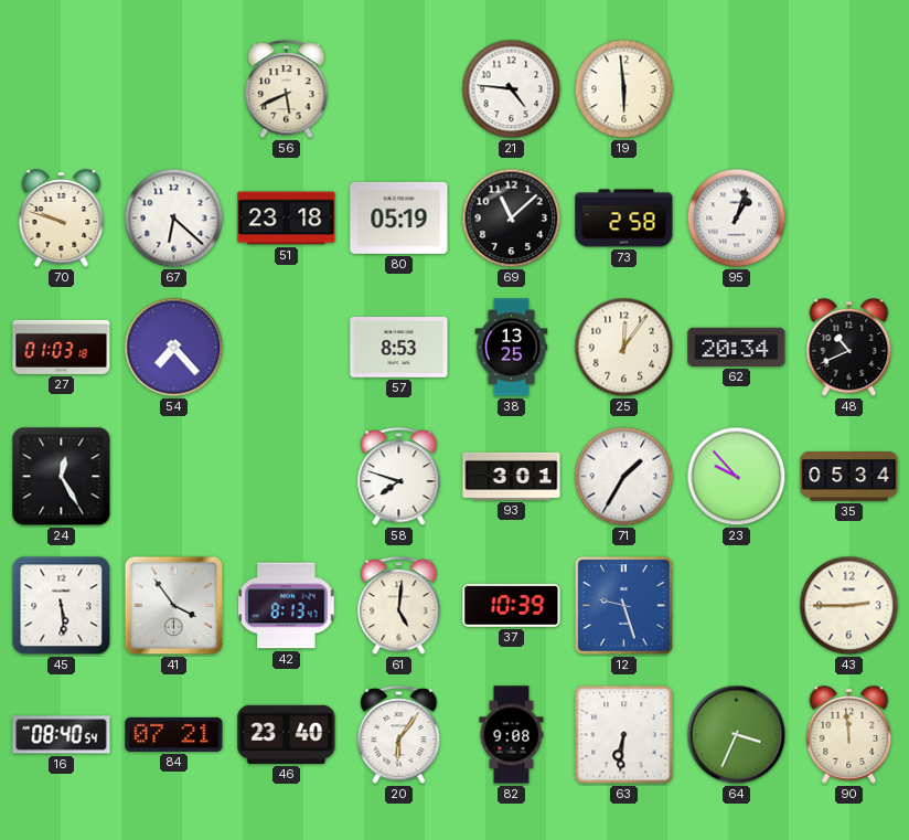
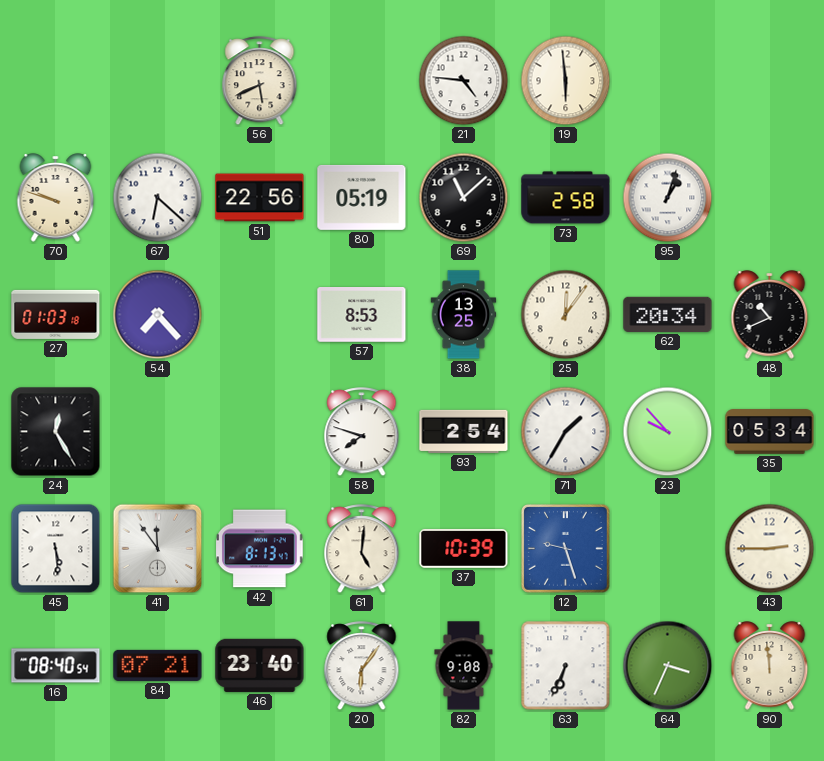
51: 23:18 -> 22:56
93: 3:01 -> 2:54
41: 3:54 -> 11:54
63: 6:31 -> 6:34
